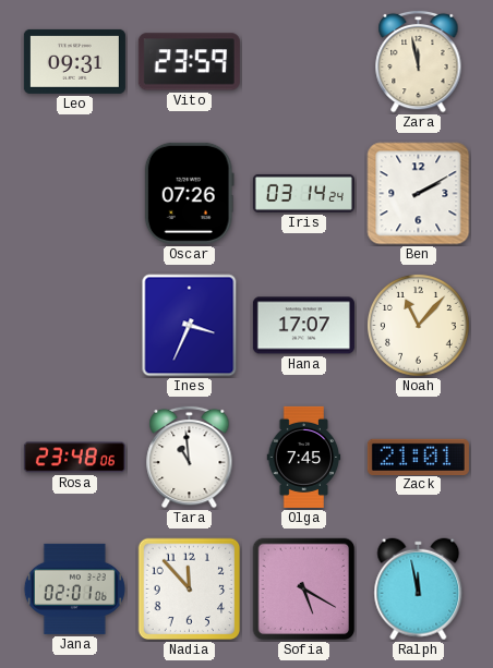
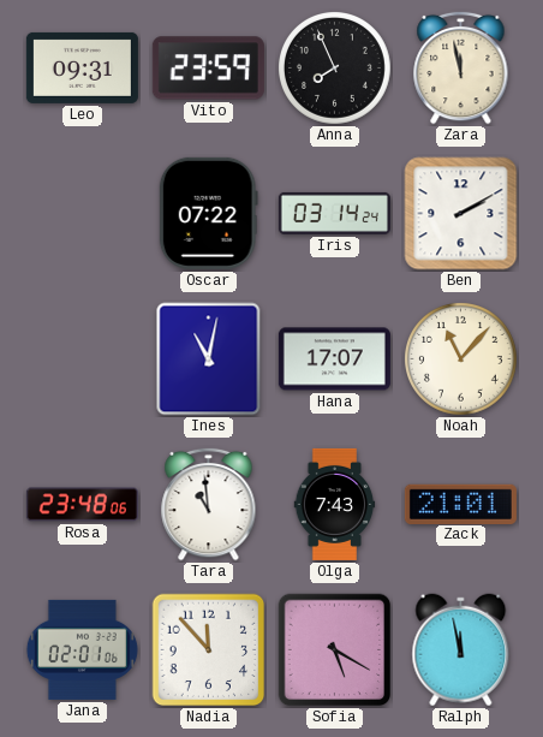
Anna: none -> 7:56
Oscar: 07:26 -> 07:22
Ines: 3:34 -> 11:02
Olga: 7:45 -> 7:43
